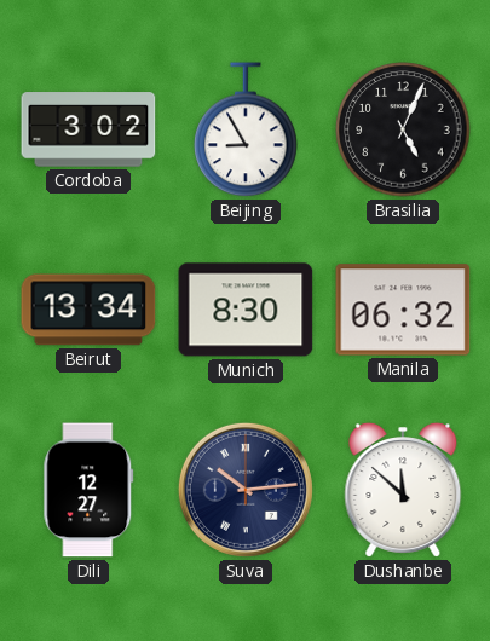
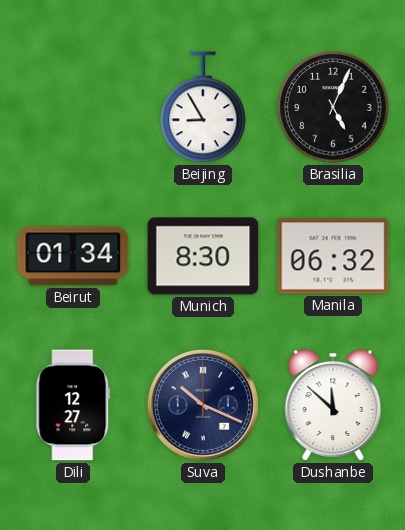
Cordoba: 3:02 -> none
Beirut: 13:34 -> 01:34
Suva: 10:14 -> 10:19
